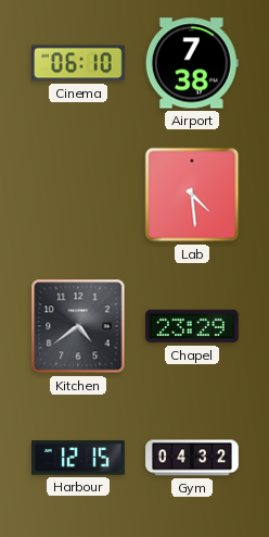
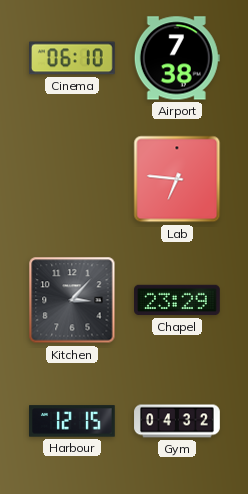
Lab: 4:29 -> 6:46
Kitchen: 4:39 -> 3:07
